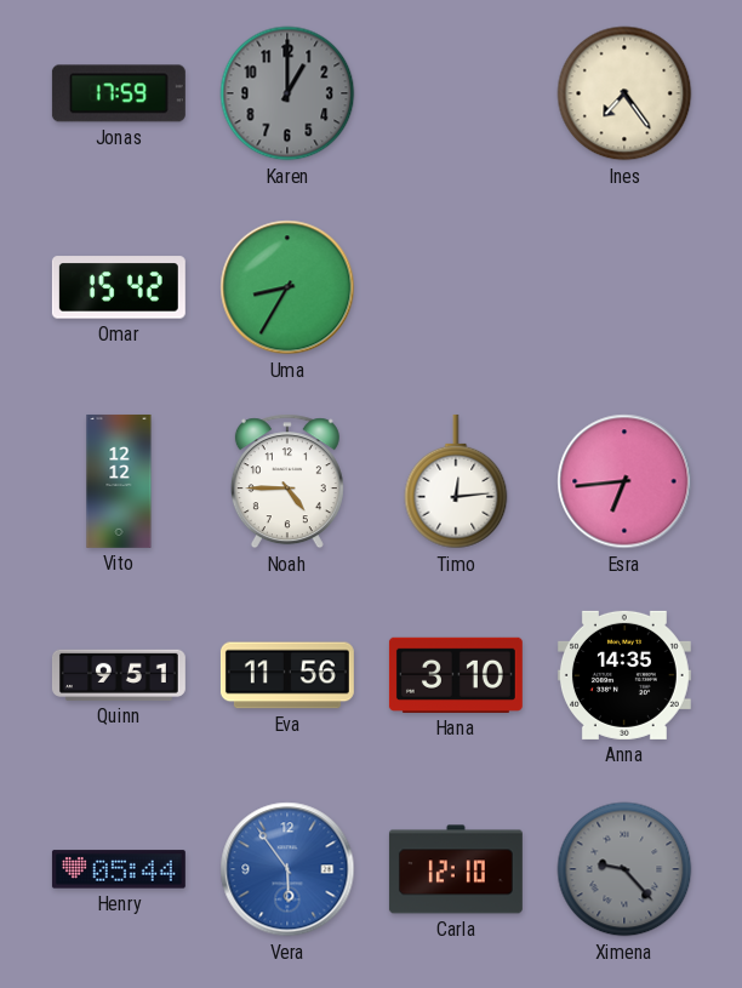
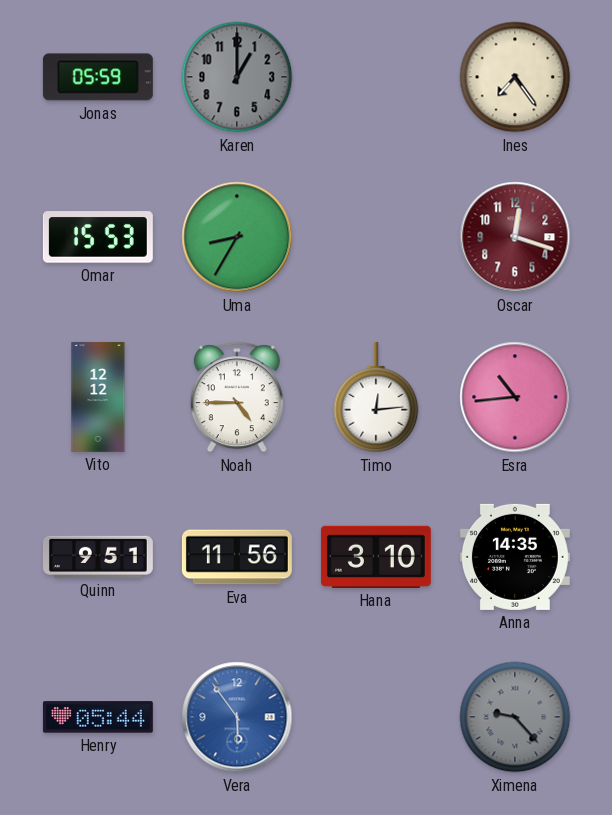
Jonas: 17:59 -> 05:59
Omar: 15:42 -> 15:53
Oscar: none -> 12:18
Esra: 6:44 -> 10:44
Carla: 12:10 -> none
